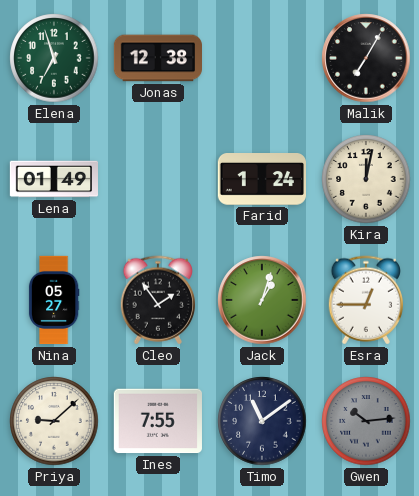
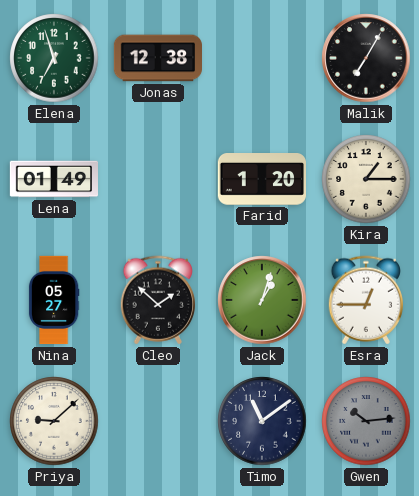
Farid: 1:24 -> 1:20
Kira: 12:02 -> 1:15
Cleo: 1:54 -> 1:52
Ines: 7:55 -> none
